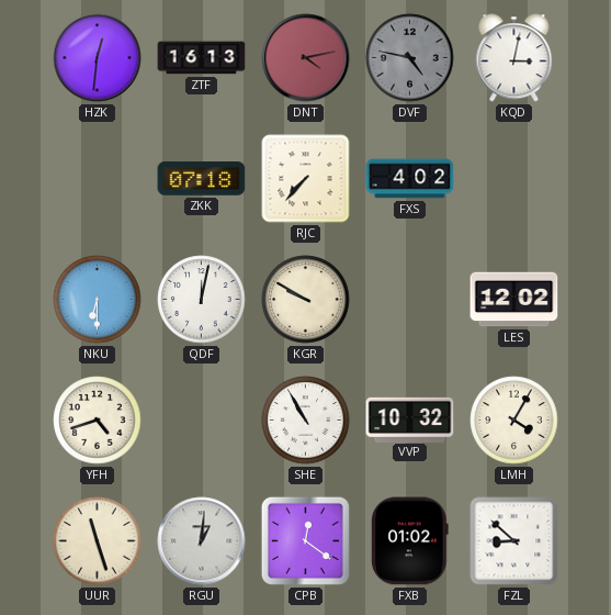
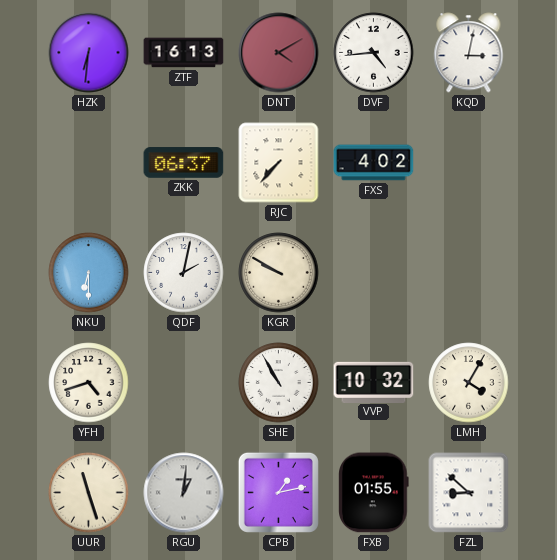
HZK: 12:31 -> 6:31
DNT: 4:13 -> 4:10
DVF: 4:47 -> 4:44
DVF dial: grey -> white
ZKK: 07:18 -> 06:37
QDF: 12:02 -> 2:02
LES: 12:02 -> none
CPB: 12:21 -> 1:13
FXB: 01:02 -> 01:55
